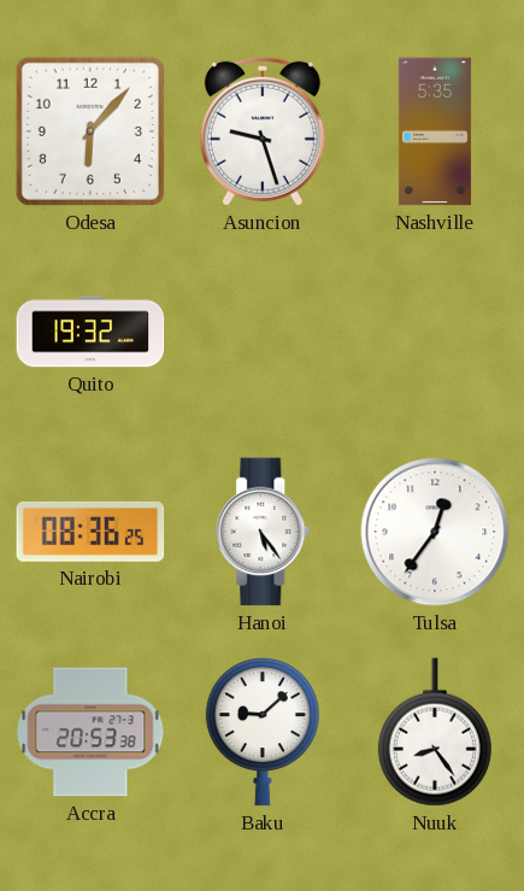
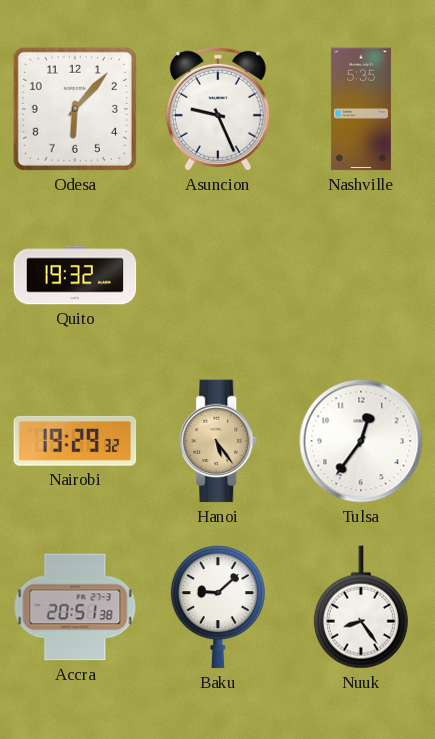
Asuncion: 9:27 -> 9:26
Nairobi: 08:36 -> 19:29
Hanoi dial: white -> champagne
Accra: 20:53 -> 20:51
